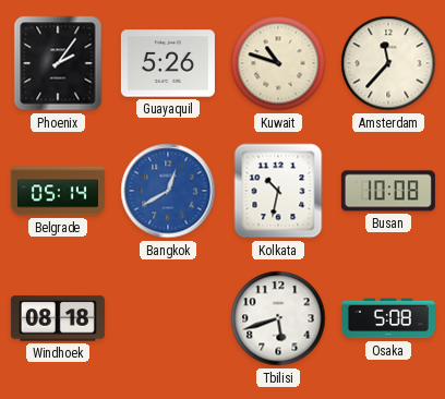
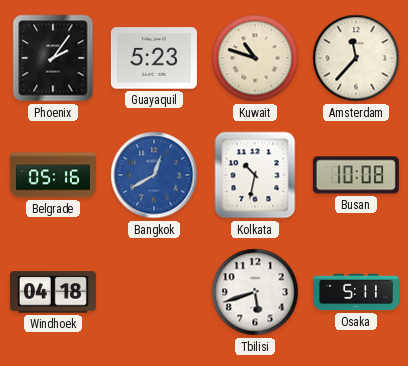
Guayaquil: 5:26 -> 5:23
Belgrade: 05:14 -> 05:16
Windhoek: 08:18 -> 04:18
Osaka: 5:08 -> 5:11
